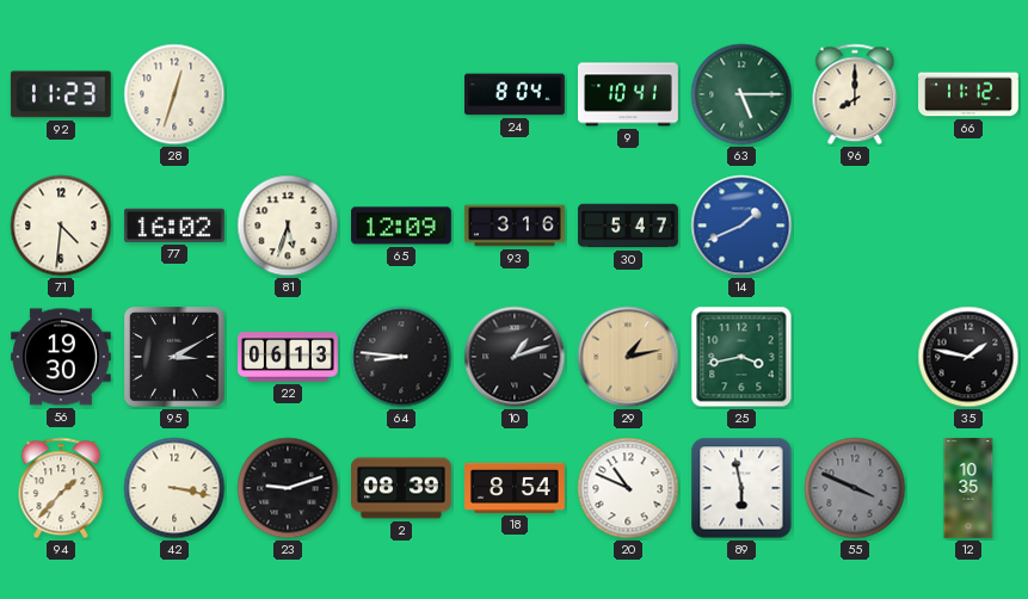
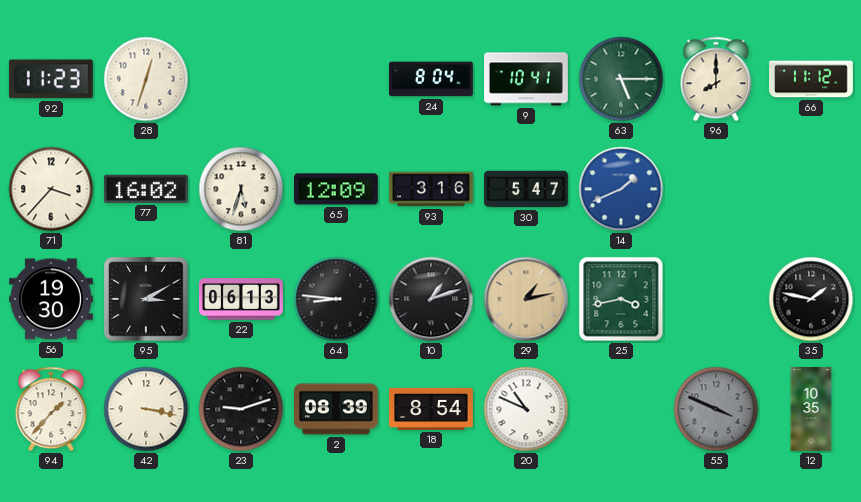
71: 4:31 -> 3:37
89: 5:58 -> none
